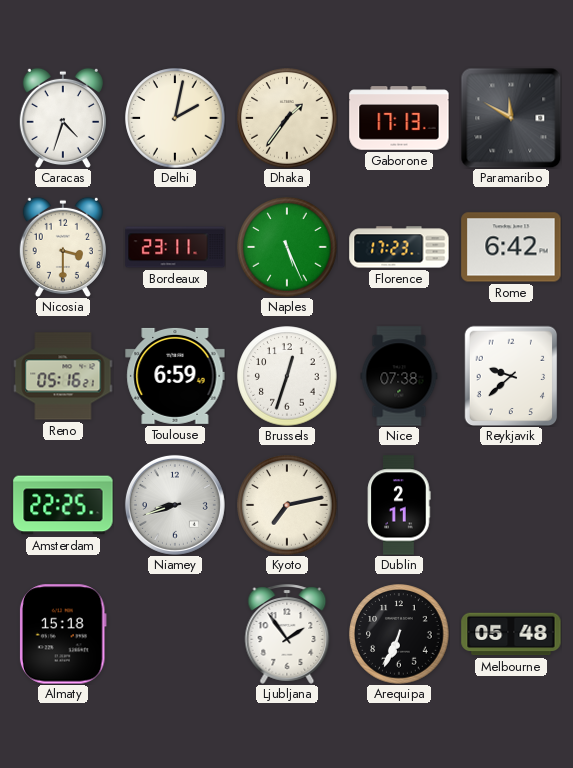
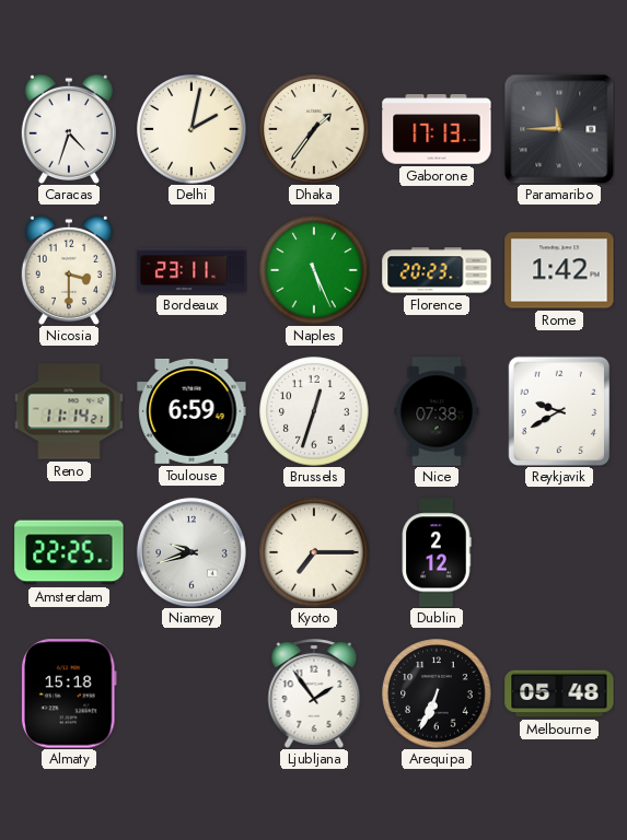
Paramaribo: 11:50 -> 11:45
Florence: 17:23 -> 20:23
Rome: 6:42 -> 1:42
Reno: 05:16 -> 11:14
Reykjavik: 9:38 -> 9:40
Niamey: 8:42 -> 9:42
Kyoto: 7:13 -> 7:15
Dublin: 2:11 -> 2:12
